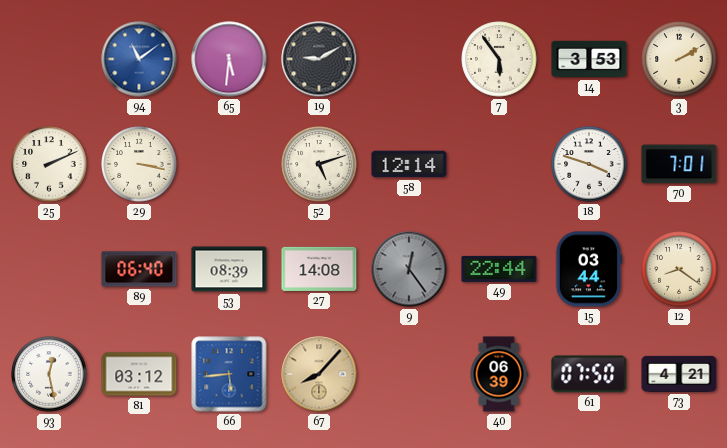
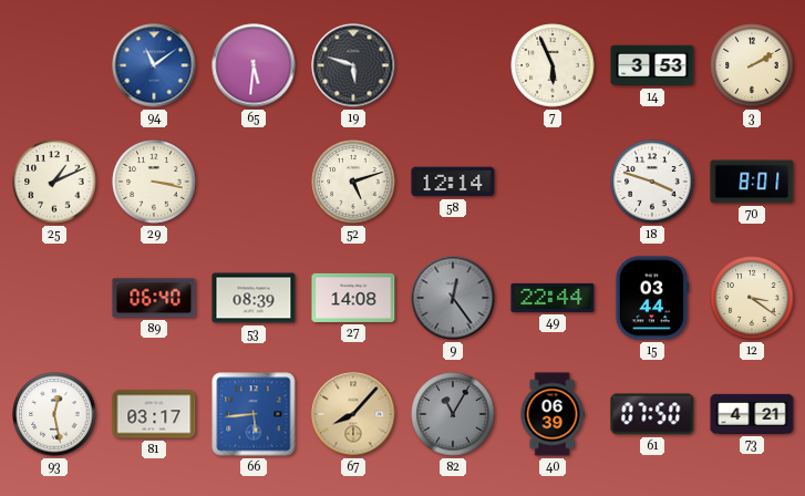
19: 9:10 -> 5:48
7: 5:54 -> 5:56
25: 2:11 -> 1:11
70: 7:01 -> 8:01
12: 8:21 -> 3:21
81: 03:12 -> 03:17
82: none -> 11:05
